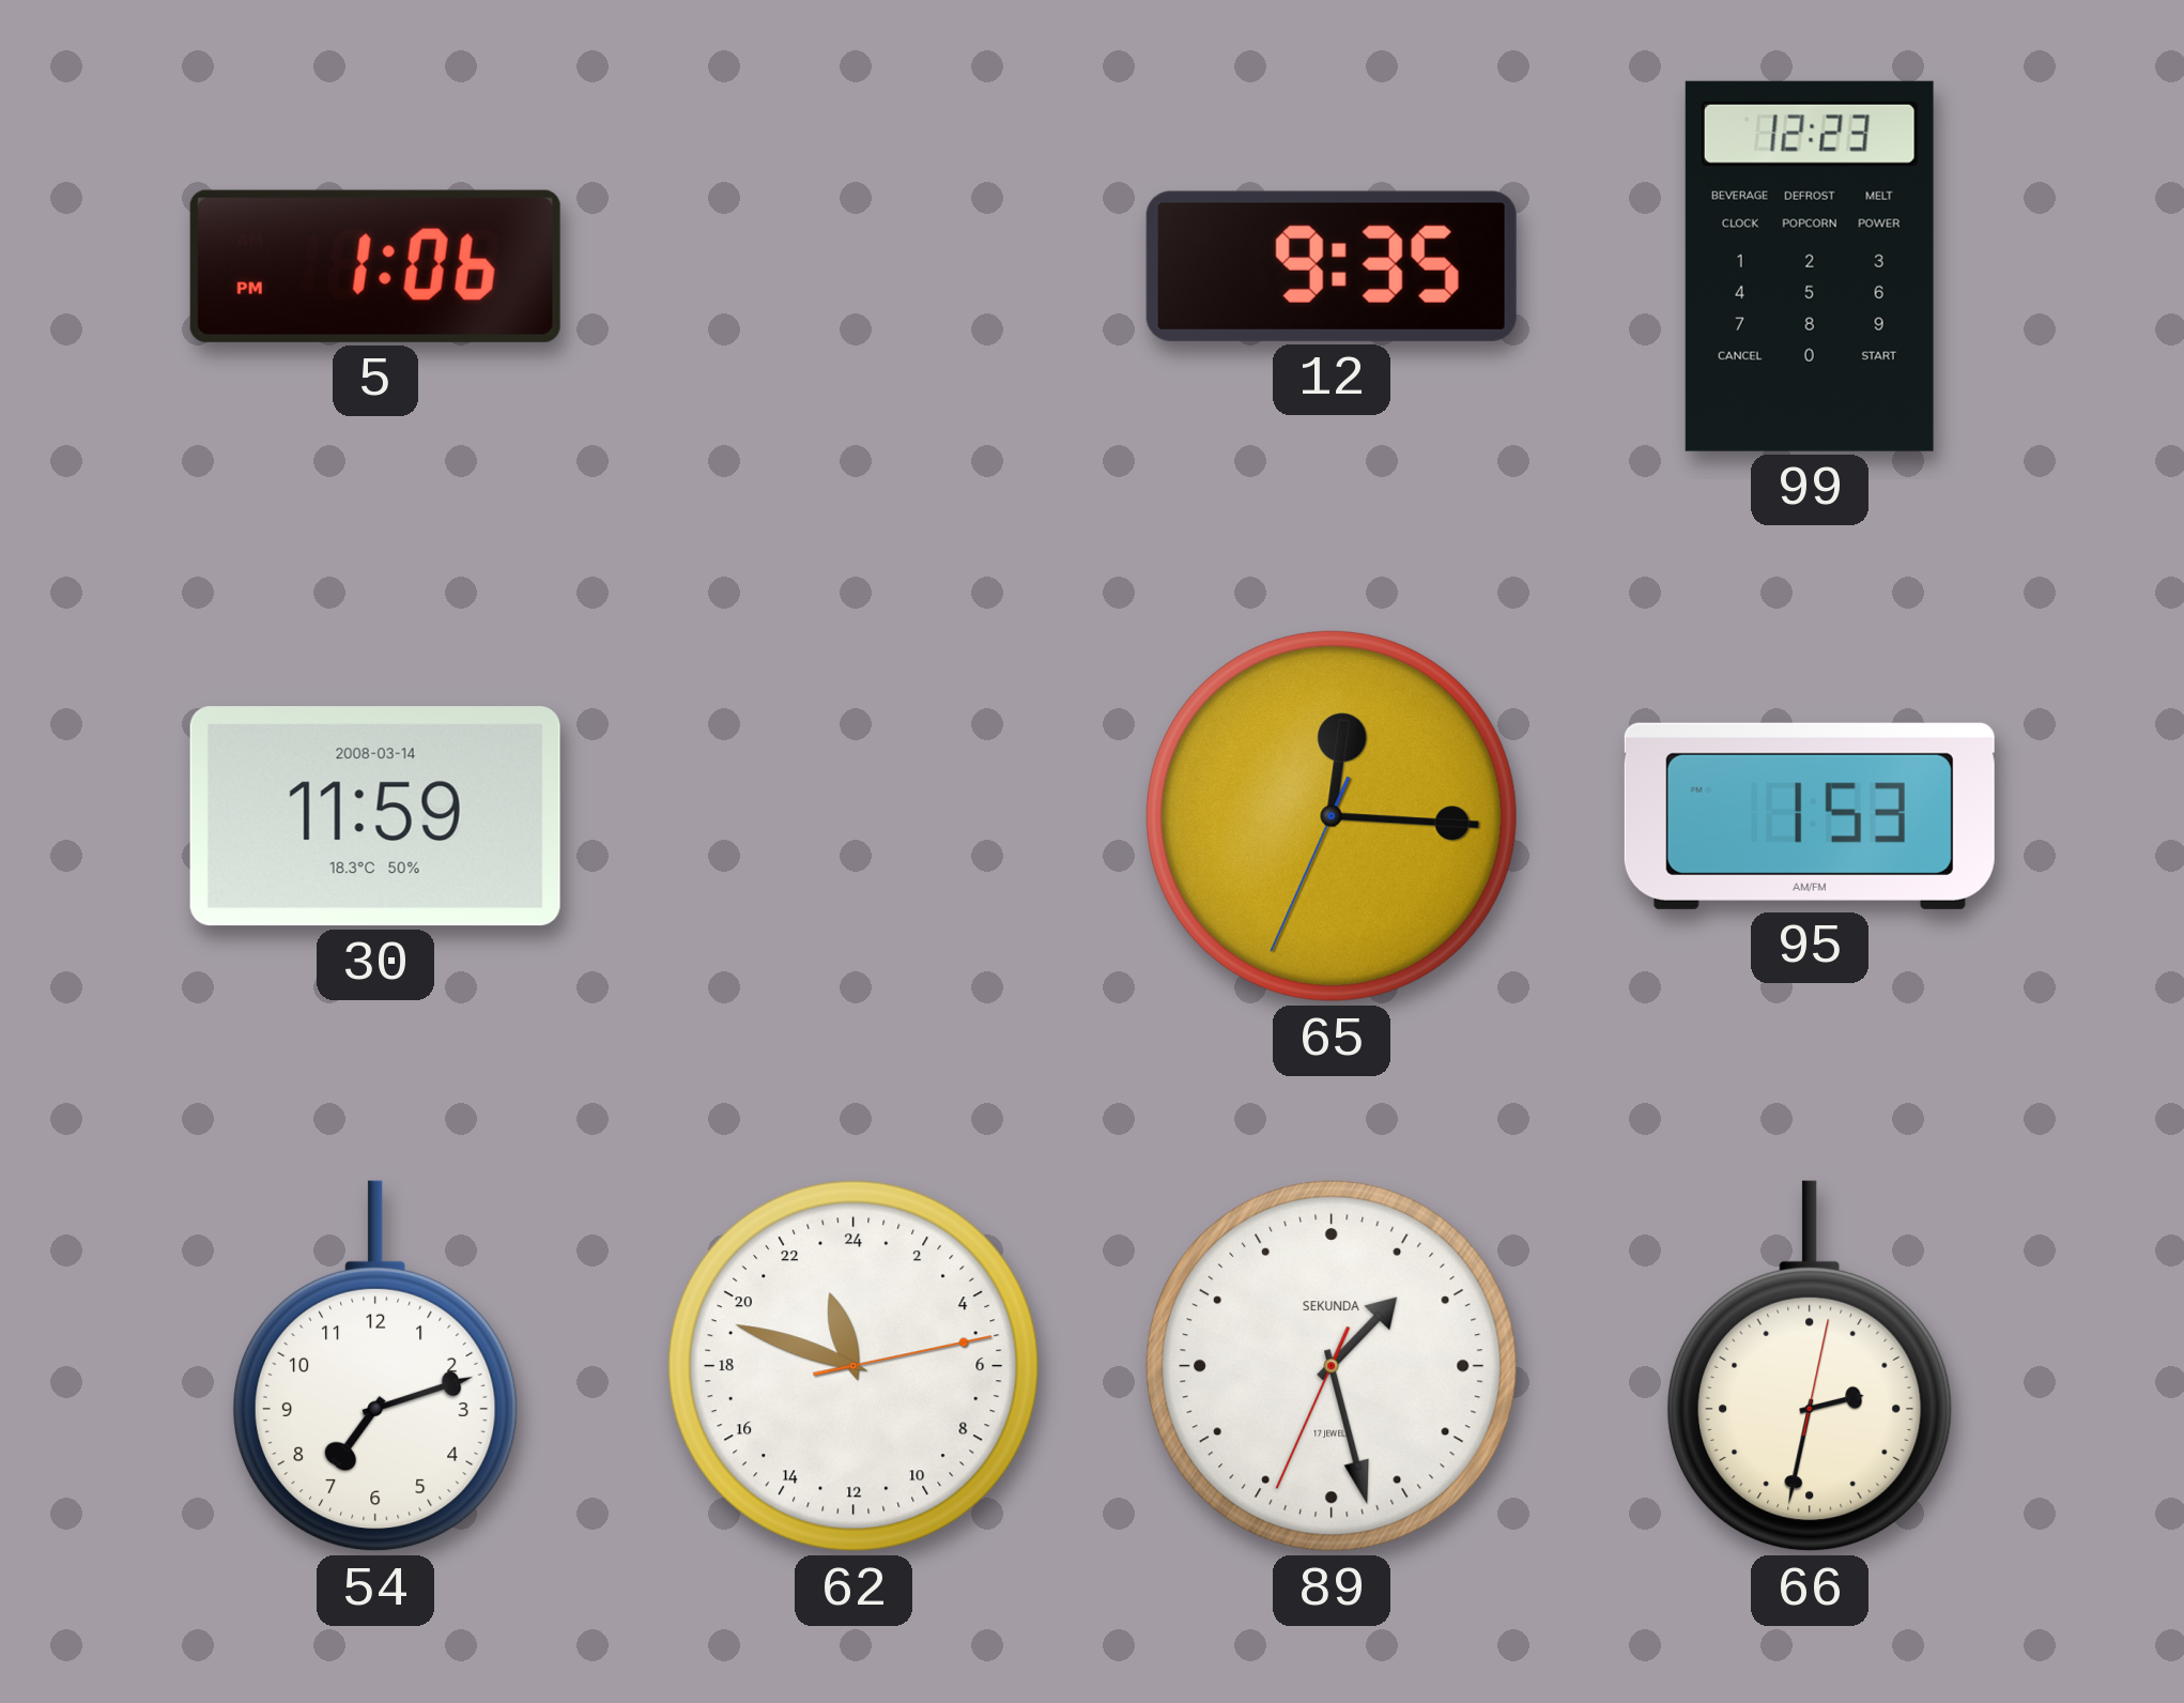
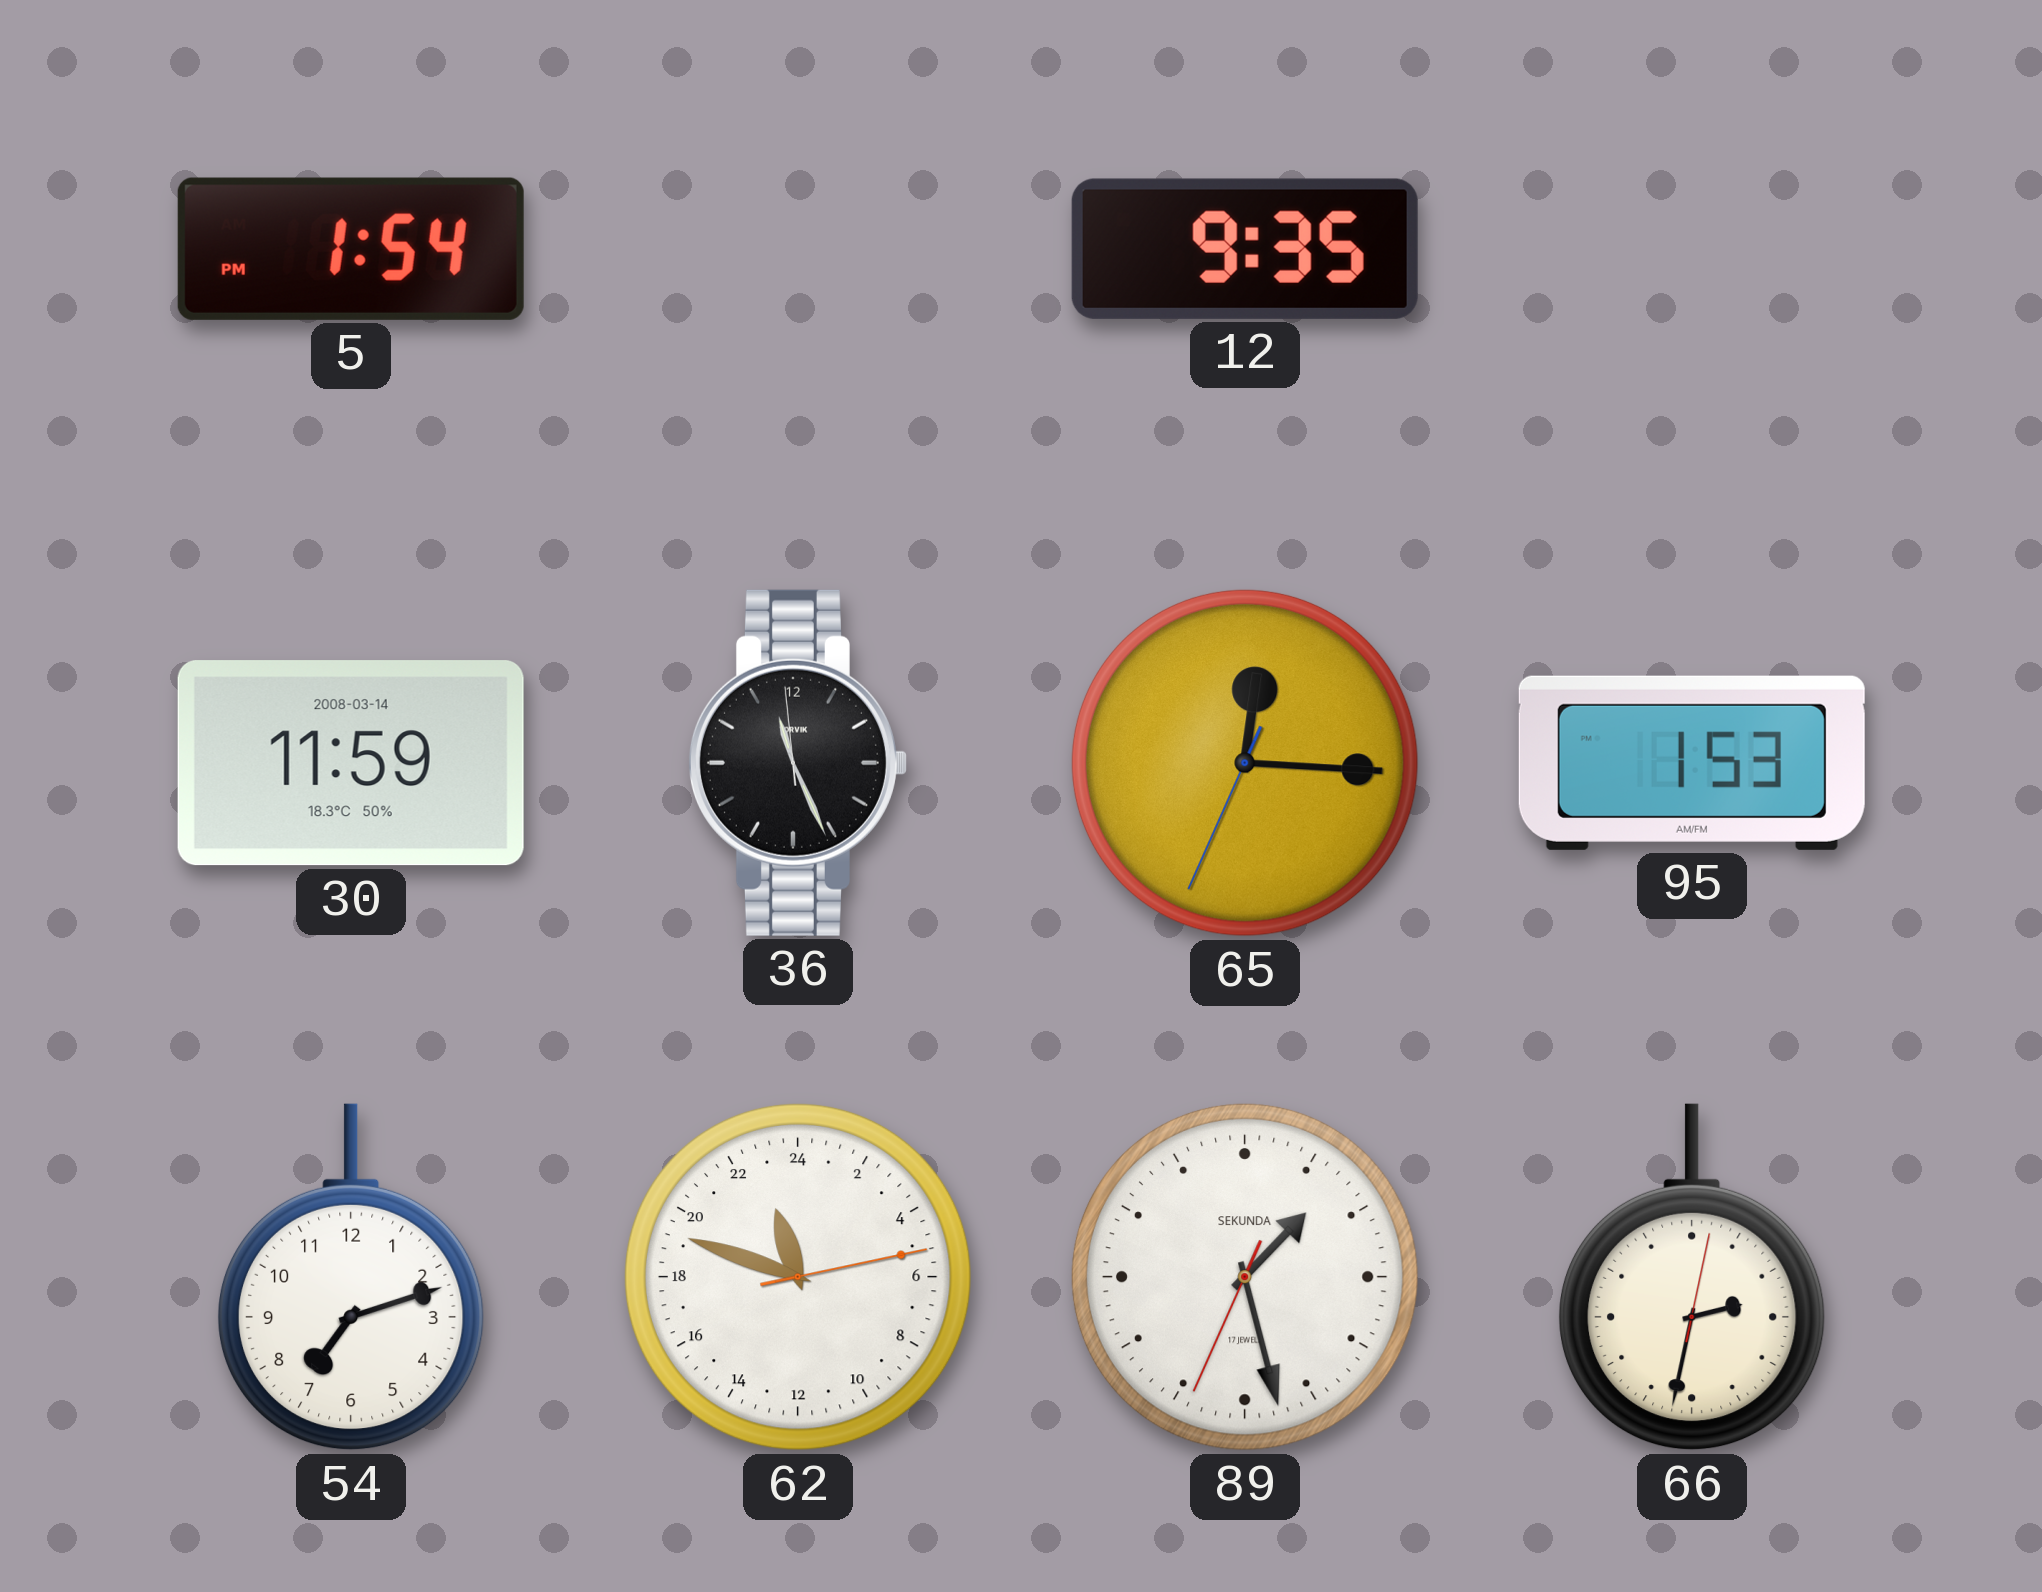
5: 1:06 -> 1:54
99: 12:23 -> none
36: none -> 11:25
